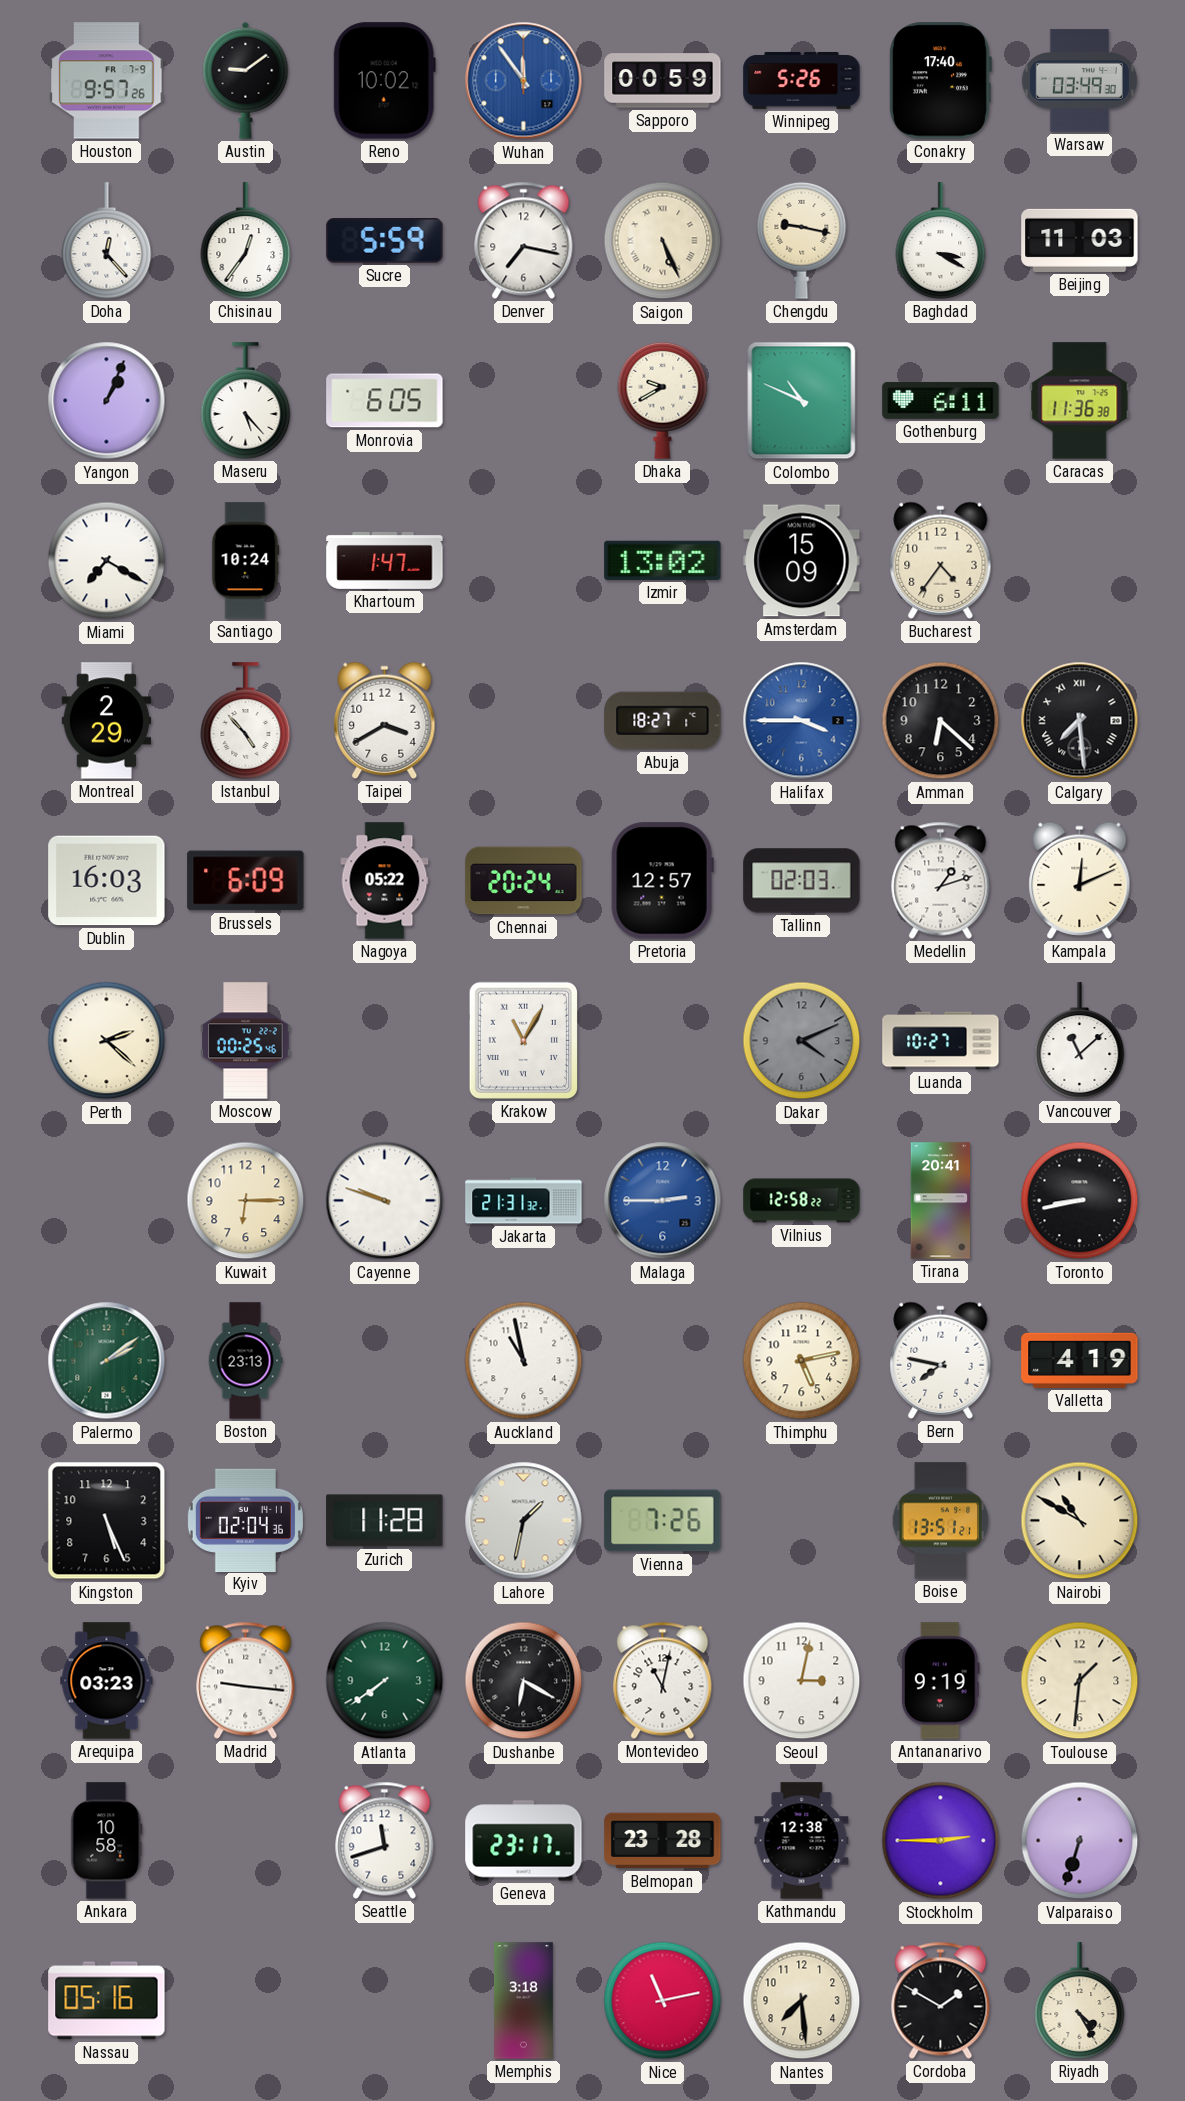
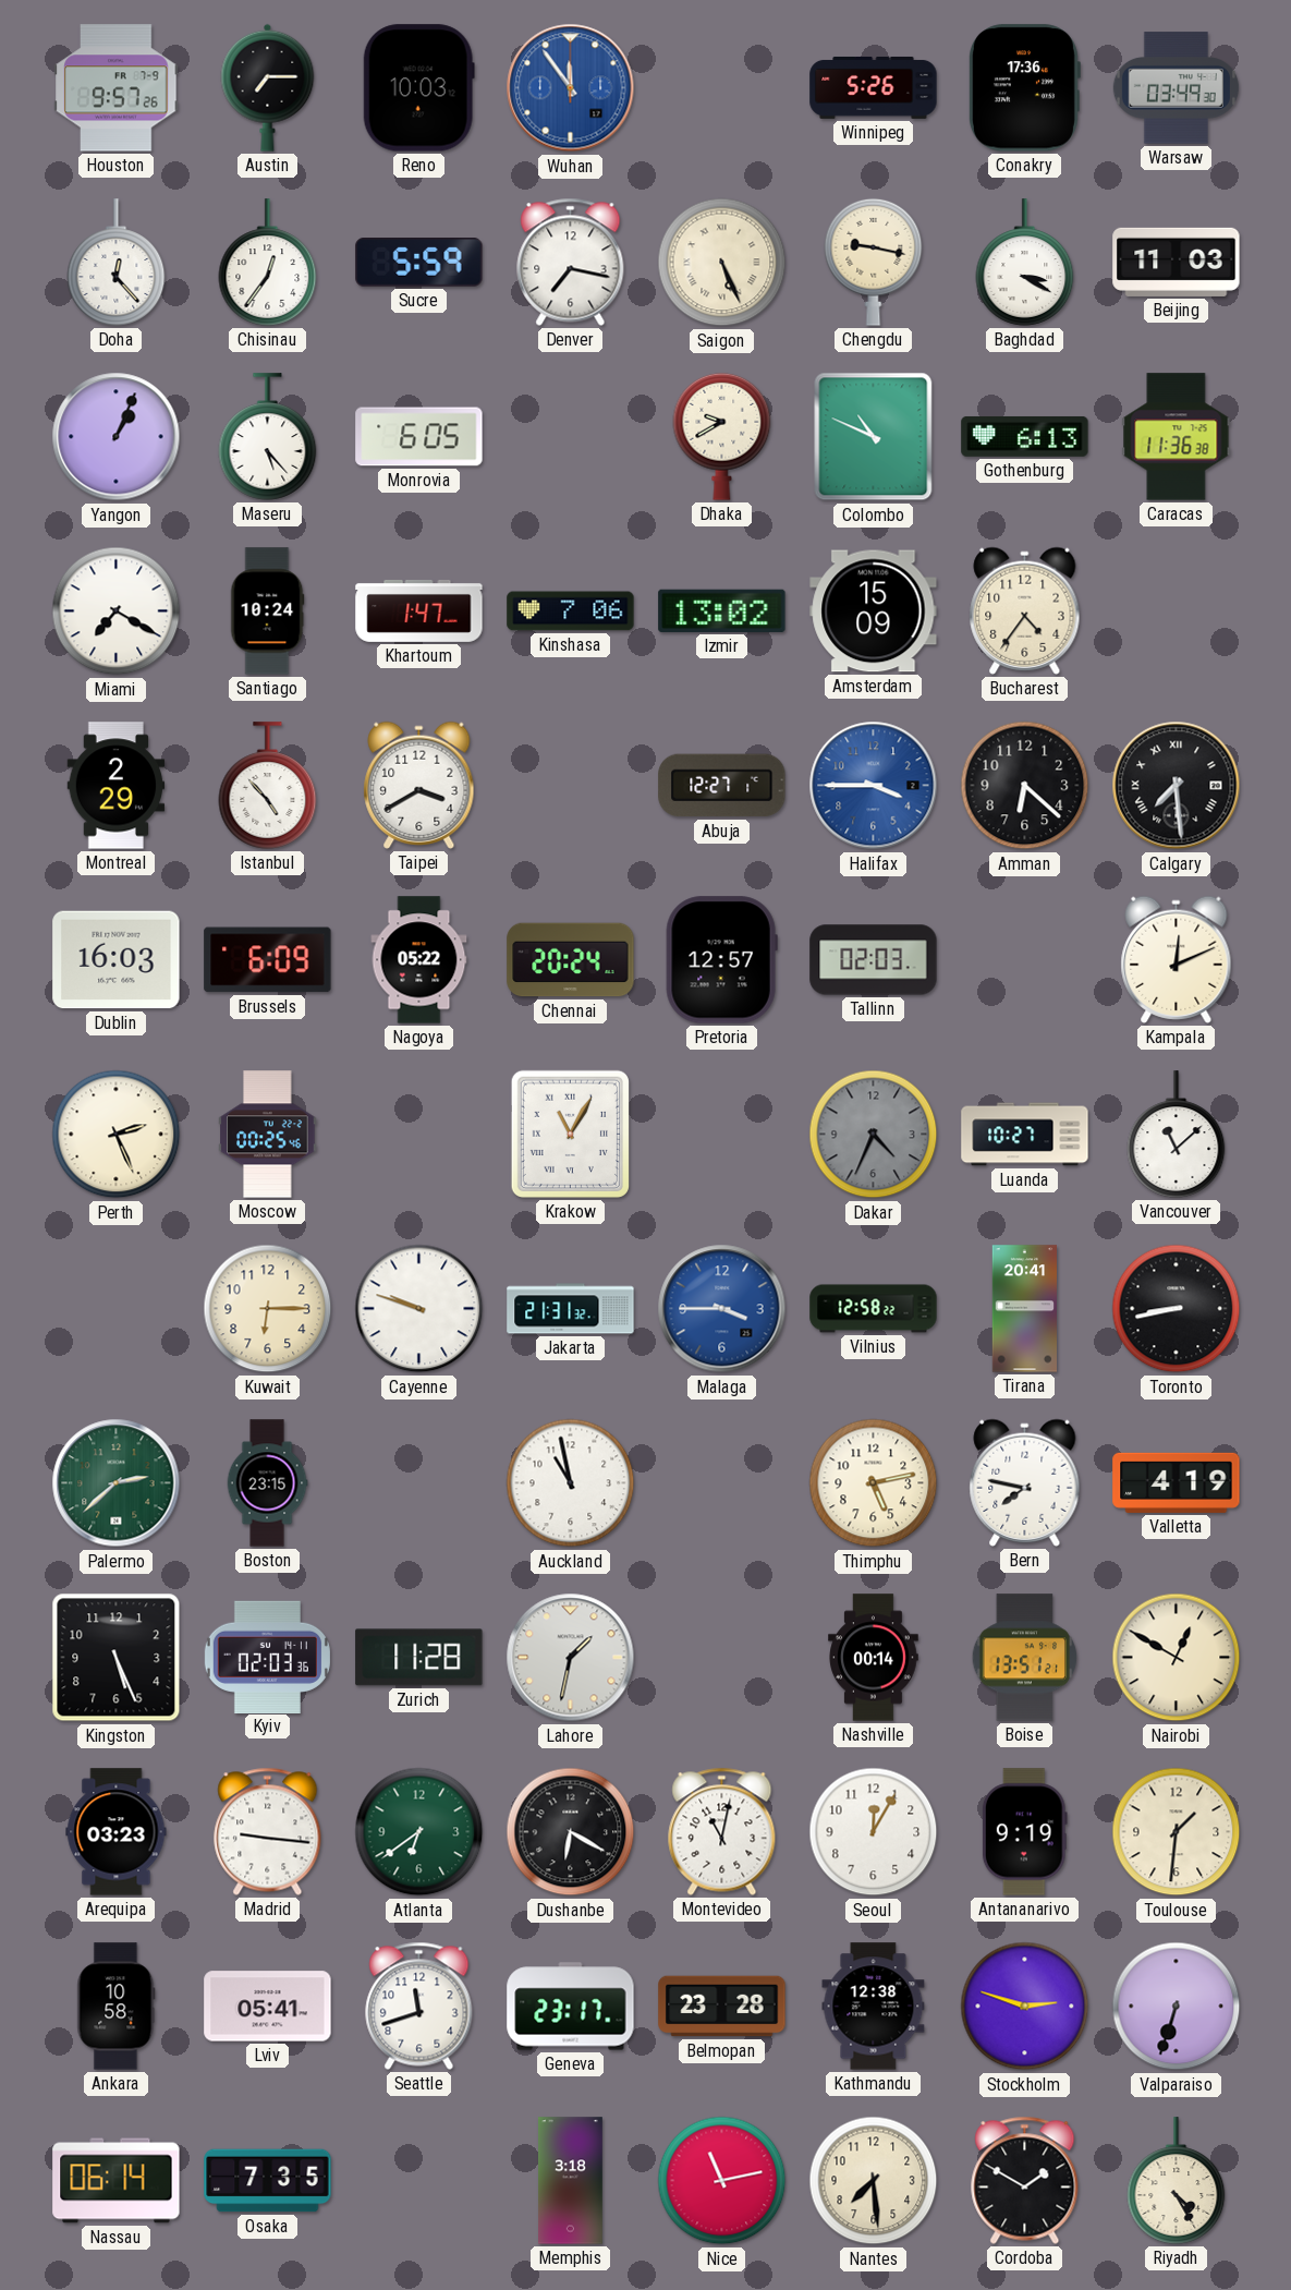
Austin: 9:09 -> 7:15
Reno: 10:02 -> 10:03
Sapporo: 00:59 -> none
Conakry: 17:40 -> 17:36
Gothenburg: 6:11 -> 6:13
Kinshasa: none -> 7:06
Abuja: 18:27 -> 12:27
Medellin: 1:12 -> none
Perth: 2:22 -> 2:26
Dakar: 4:11 -> 4:34
Malaga: 2:45 -> 3:45
Palermo: 2:09 -> 2:38
Boston: 23:13 -> 23:15
Kyiv: 02:04 -> 02:03
Vienna: 7:26 -> none
Nashville: none -> 00:14
Nairobi: 10:50 -> 12:50
Atlanta: 7:39 -> 6:39
Seoul: 3:02 -> 12:05
Lviv: none -> 05:41
Stockholm: 2:45 -> 2:48
Nassau: 05:16 -> 06:14
Osaka: none -> 7:35
